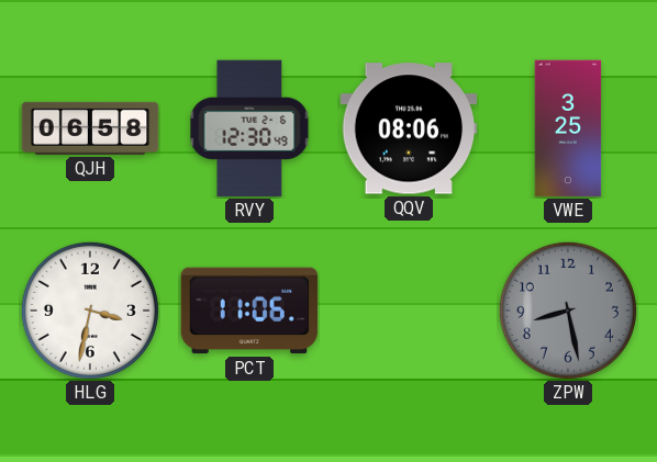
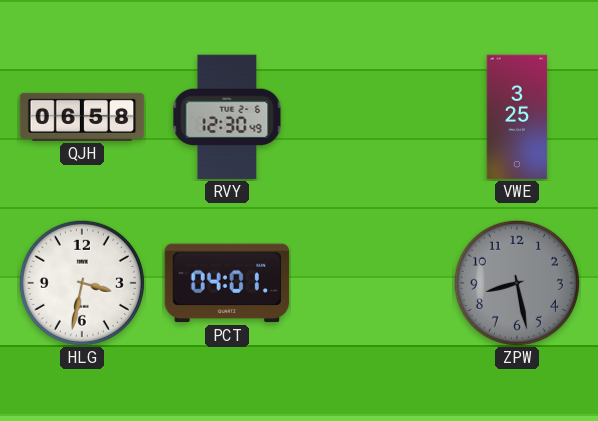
QQV: 08:06 -> none
PCT: 11:06 -> 04:01
